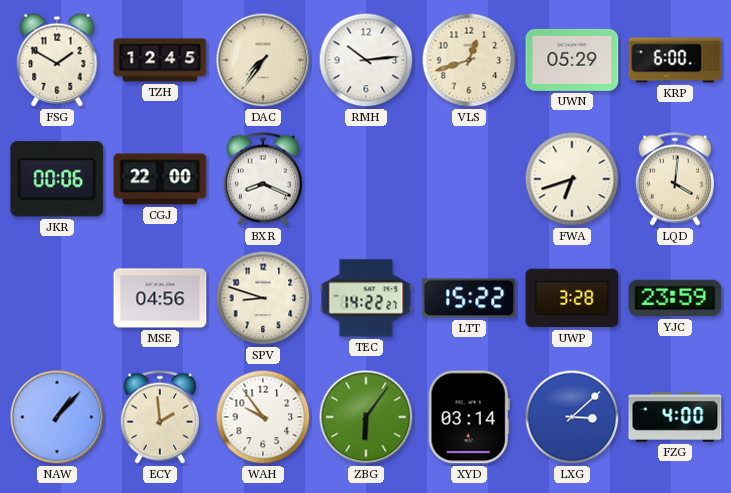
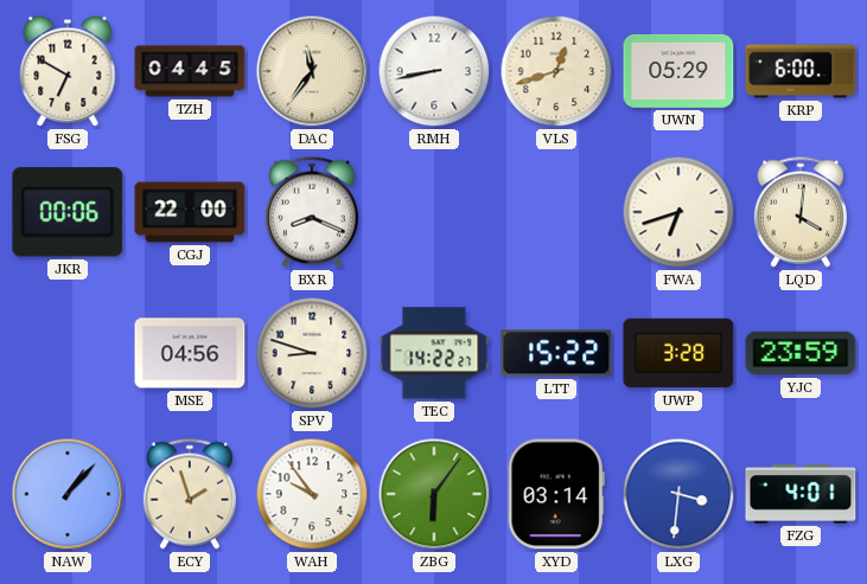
FSG: 1:50 -> 6:50
TZH: 12:45 -> 04:45
DAC: 7:36 -> 11:36
RMH: 10:14 -> 8:43
ECY: 1:59 -> 1:57
LXG: 3:08 -> 3:31
FZG: 4:00 -> 4:01
